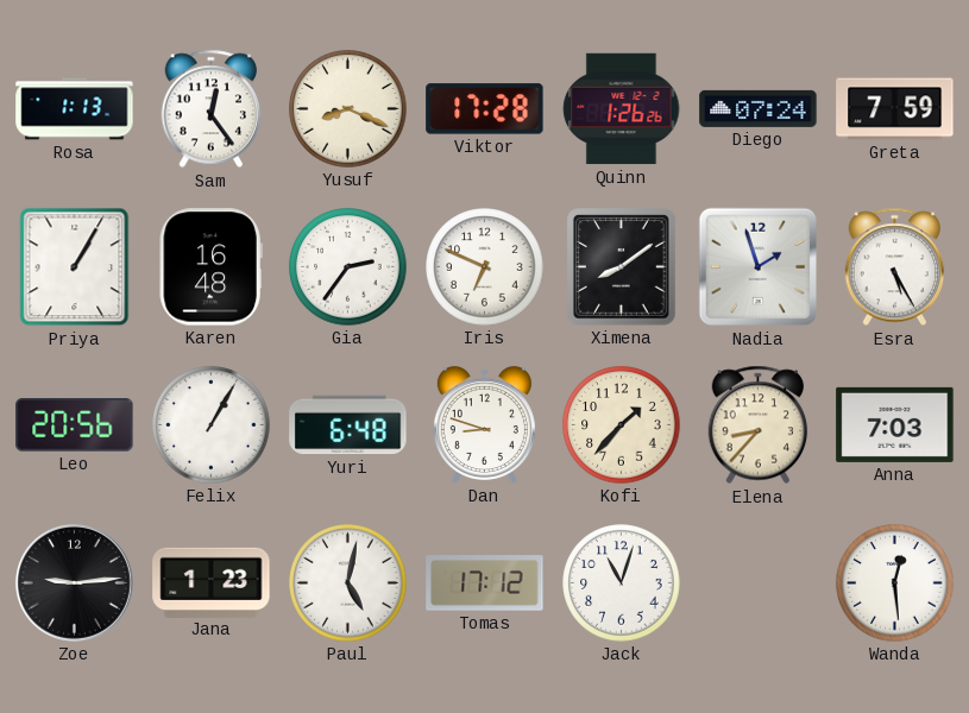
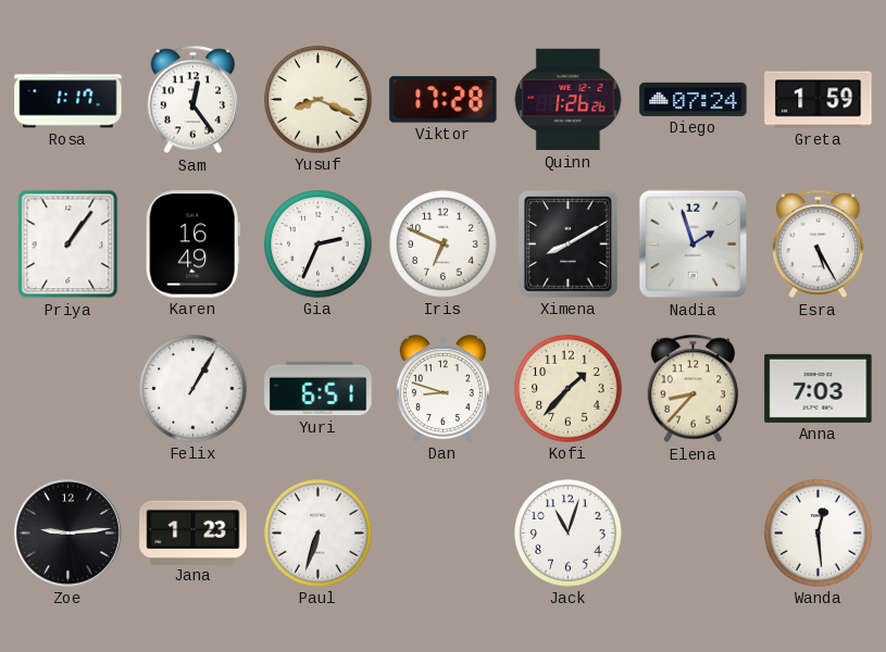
Rosa: 1:13 -> 1:17
Greta: 7:59 -> 1:59
Priya: 1:05 -> 1:06
Karen: 16:48 -> 16:49
Gia: 2:36 -> 2:34
Ximena: 8:09 -> 8:10
Leo: 20:56 -> none
Yuri: 6:48 -> 6:51
Paul: 5:02 -> 6:33
Tomas: 17:12 -> none
